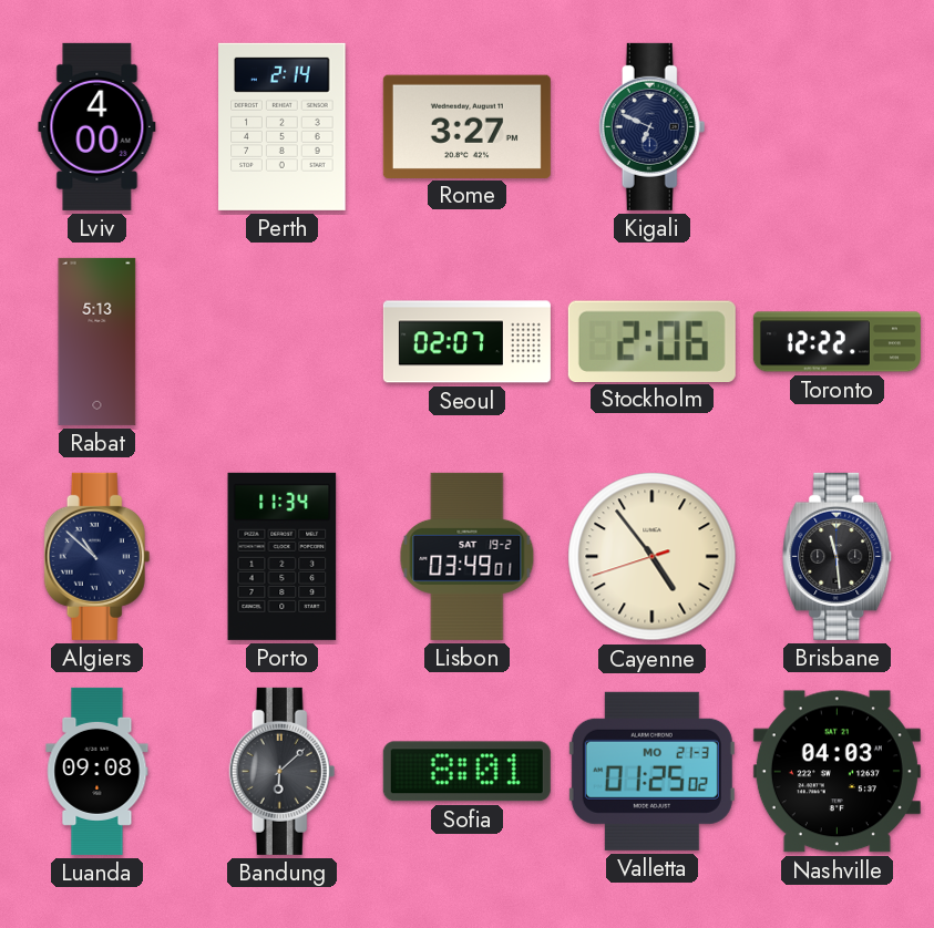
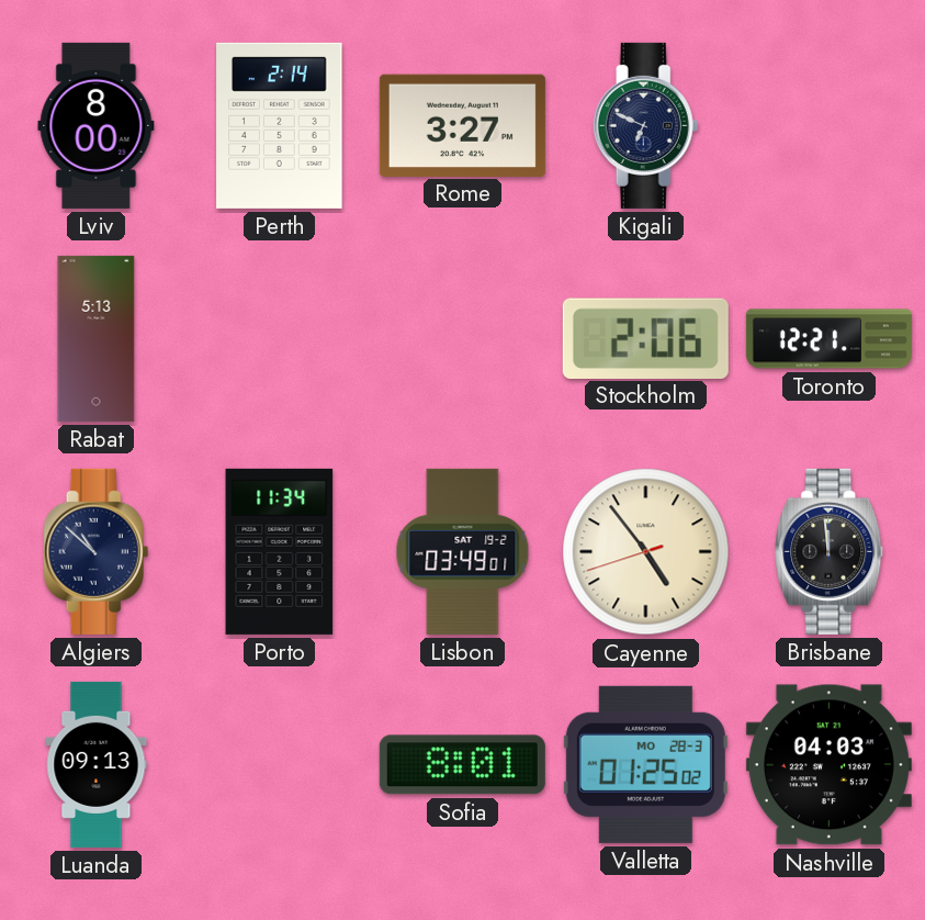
Lviv: 4:00 -> 8:00
Seoul: 02:07 -> none
Toronto: 12:22 -> 12:21
Brisbane: 11:29 -> 11:59
Luanda: 09:08 -> 09:13
Bandung: 6:08 -> none
Valletta date: MO 21-3 -> MO 28-3
